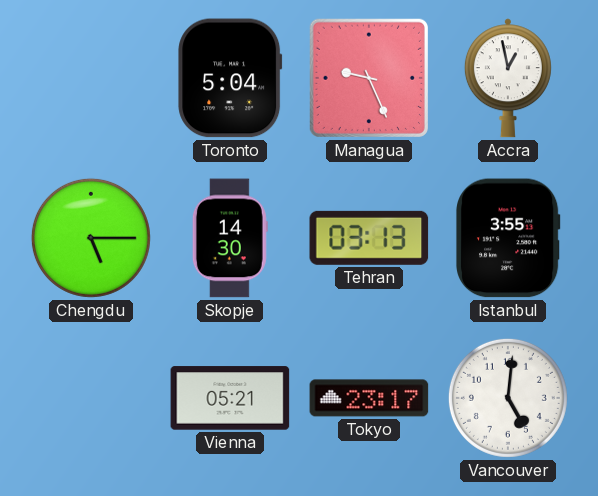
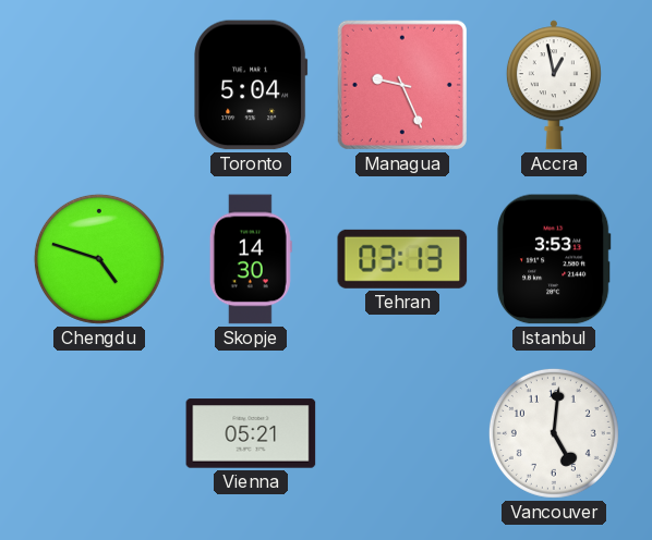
Chengdu: 5:15 -> 4:48
Istanbul: 3:55 -> 3:53
Tokyo: 23:17 -> none
